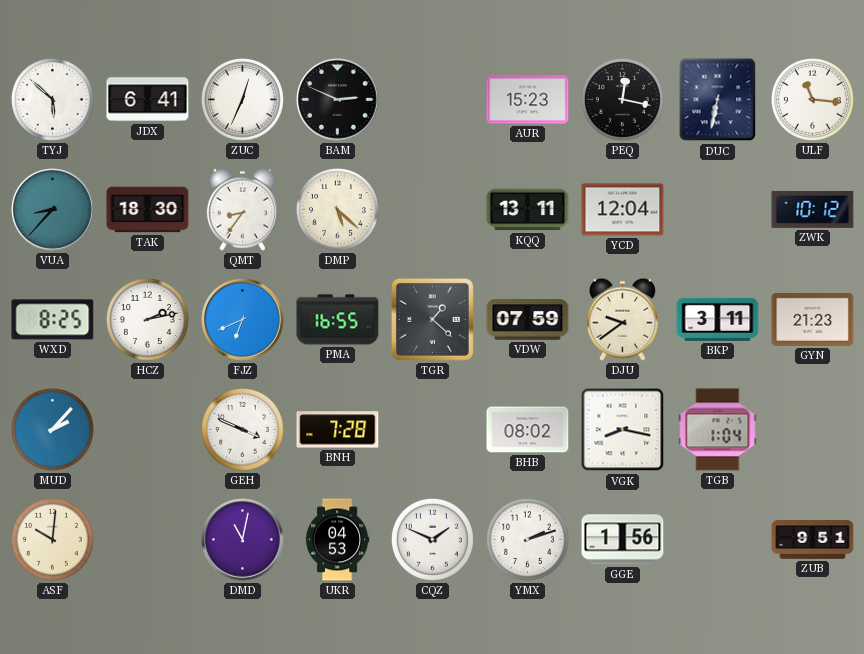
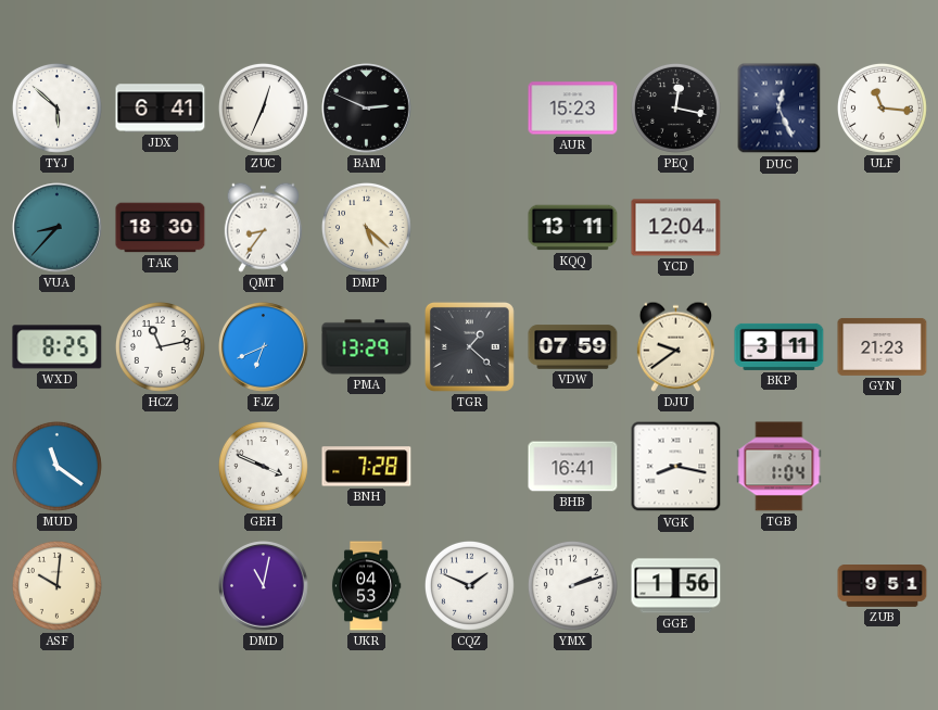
DUC: 6:32 -> 12:26
ZWK: 10:12 -> none
HCZ: 2:13 -> 11:13
PMA: 16:55 -> 13:29
MUD: 2:07 -> 11:21
BHB: 08:02 -> 16:41
